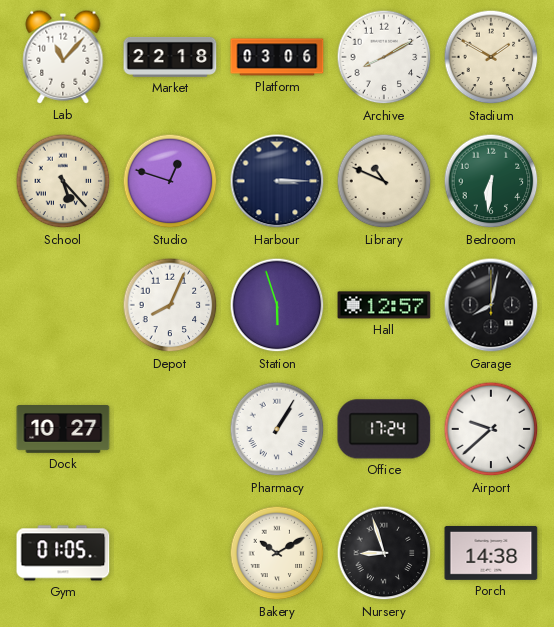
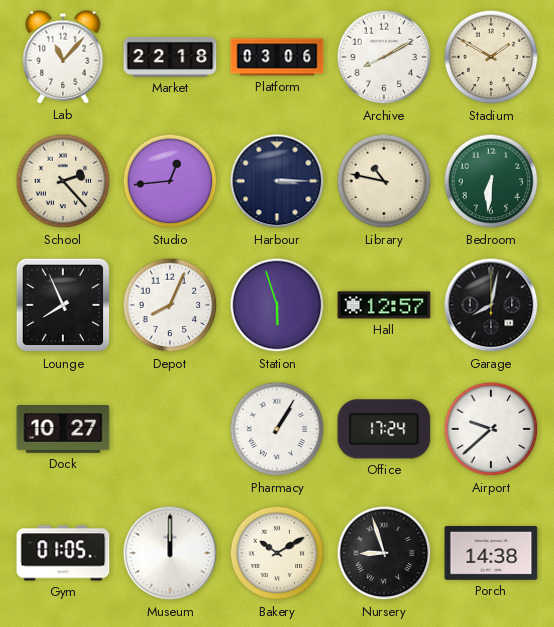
School: 5:23 -> 2:23
Studio: 12:48 -> 12:44
Library: 10:49 -> 10:47
Lounge: none -> 7:56
Museum: none -> 12:00
